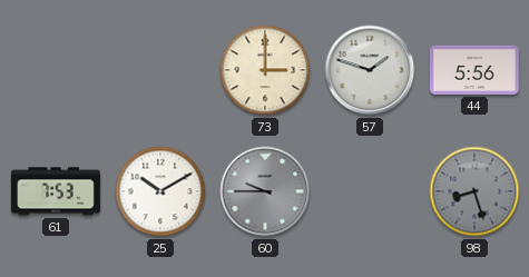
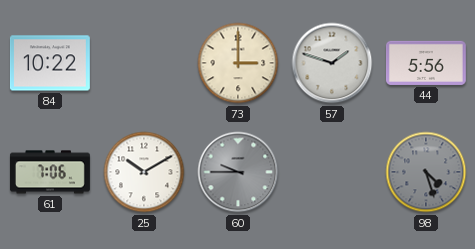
84: none -> 10:22
61: 7:53 -> 7:06
98: 8:27 -> 4:27
